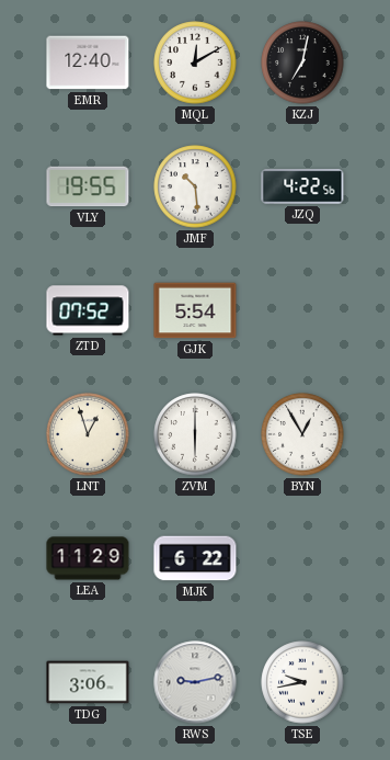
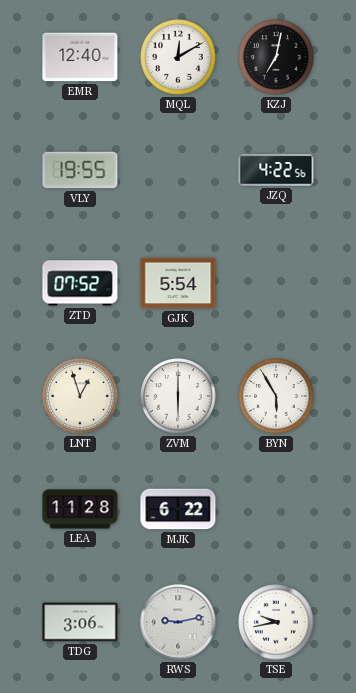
JMF: 10:29 -> none
BYN: 12:55 -> 5:55
LEA: 11:29 -> 11:28
